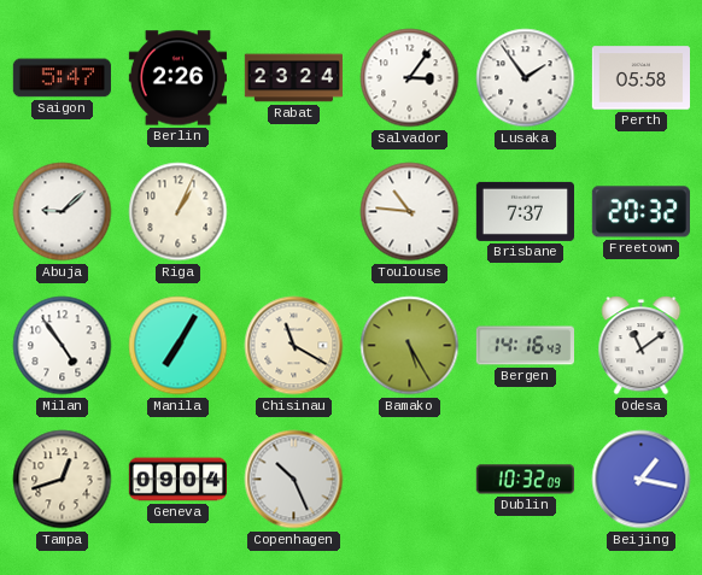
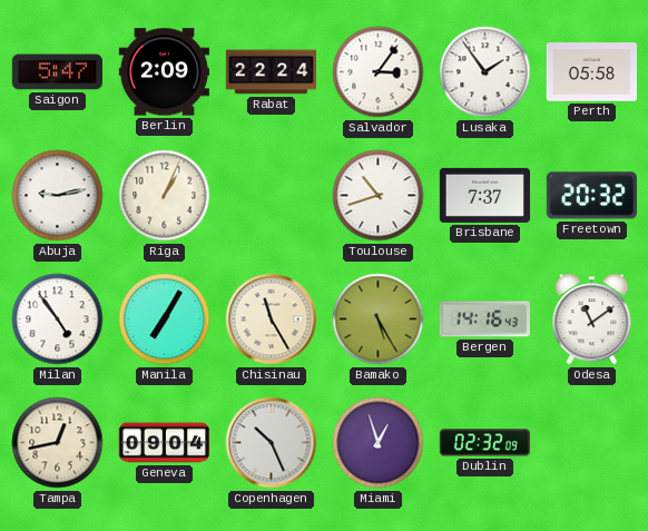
Berlin: 2:26 -> 2:09
Rabat: 23:24 -> 22:24
Abuja: 9:08 -> 9:13
Toulouse: 10:46 -> 10:42
Chisinau: 11:20 -> 11:25
Tampa: 12:42 -> 12:43
Miami: none -> 12:57
Dublin: 10:32 -> 02:32
Beijing: 1:17 -> none
